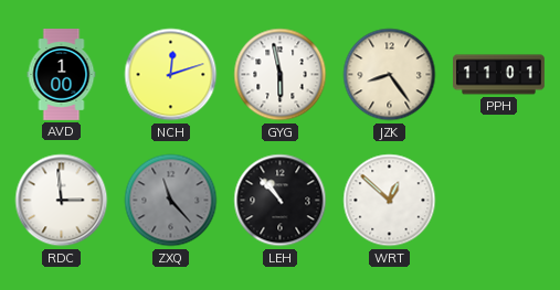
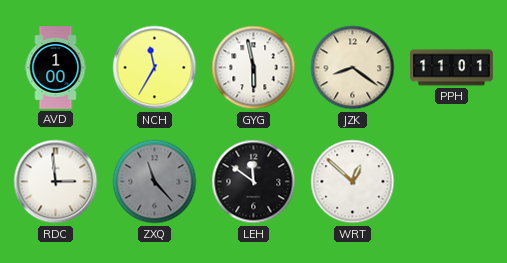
NCH: 12:12 -> 11:35
JZK: 8:24 -> 8:21
LEH: 10:53 -> 11:51
